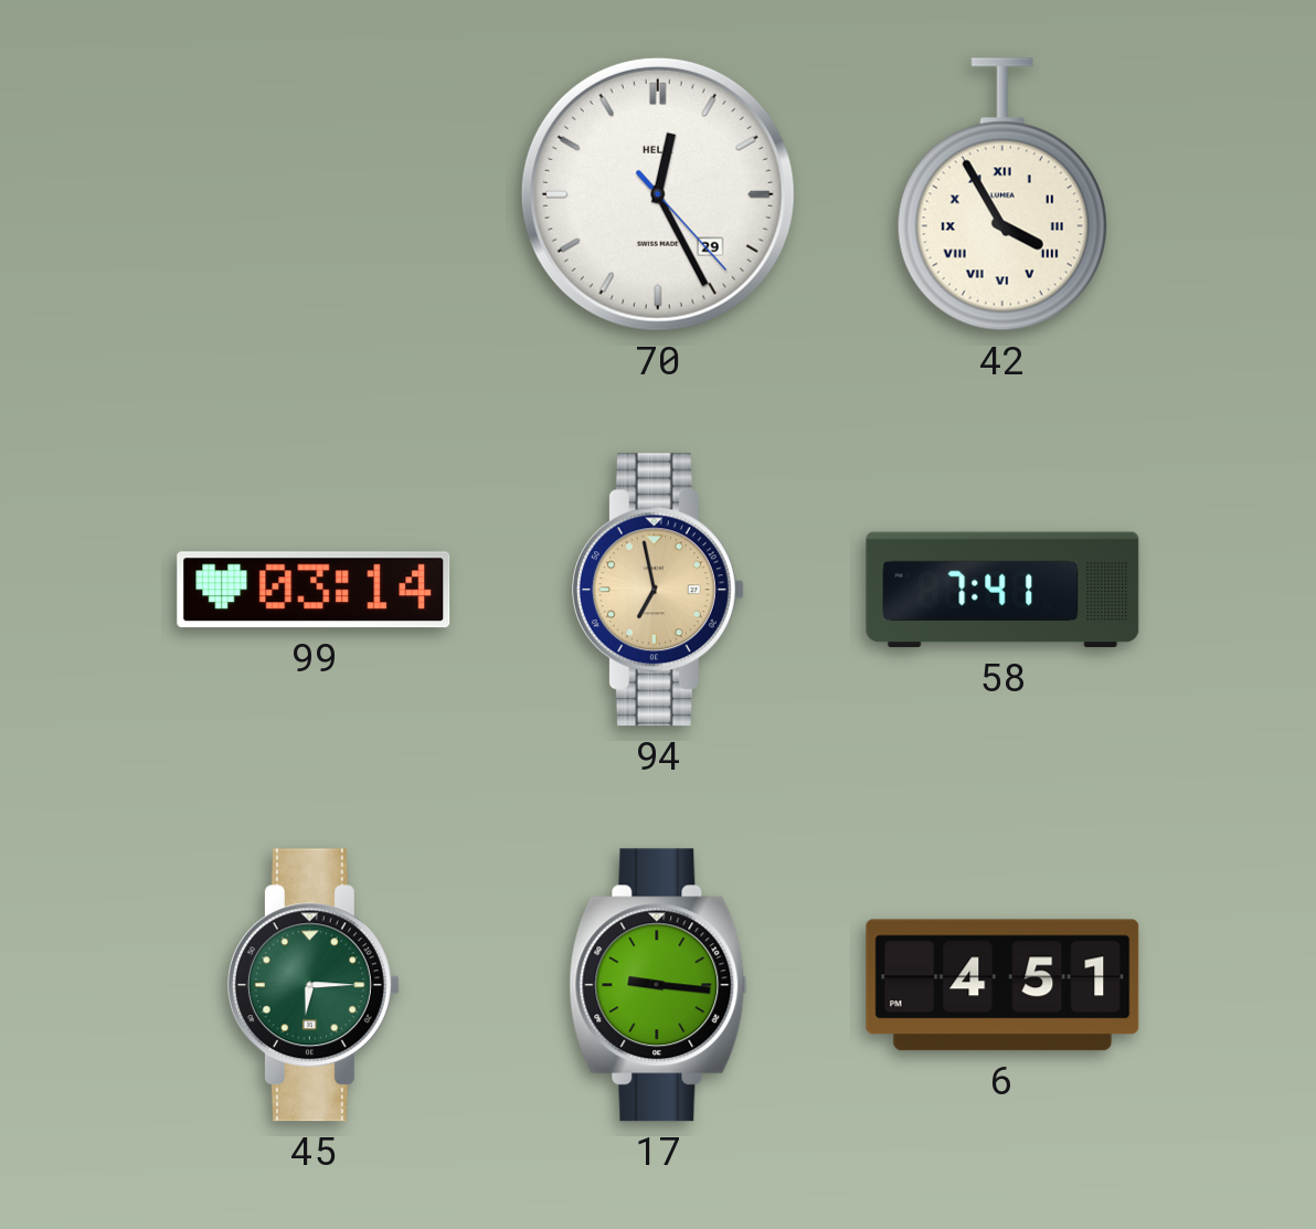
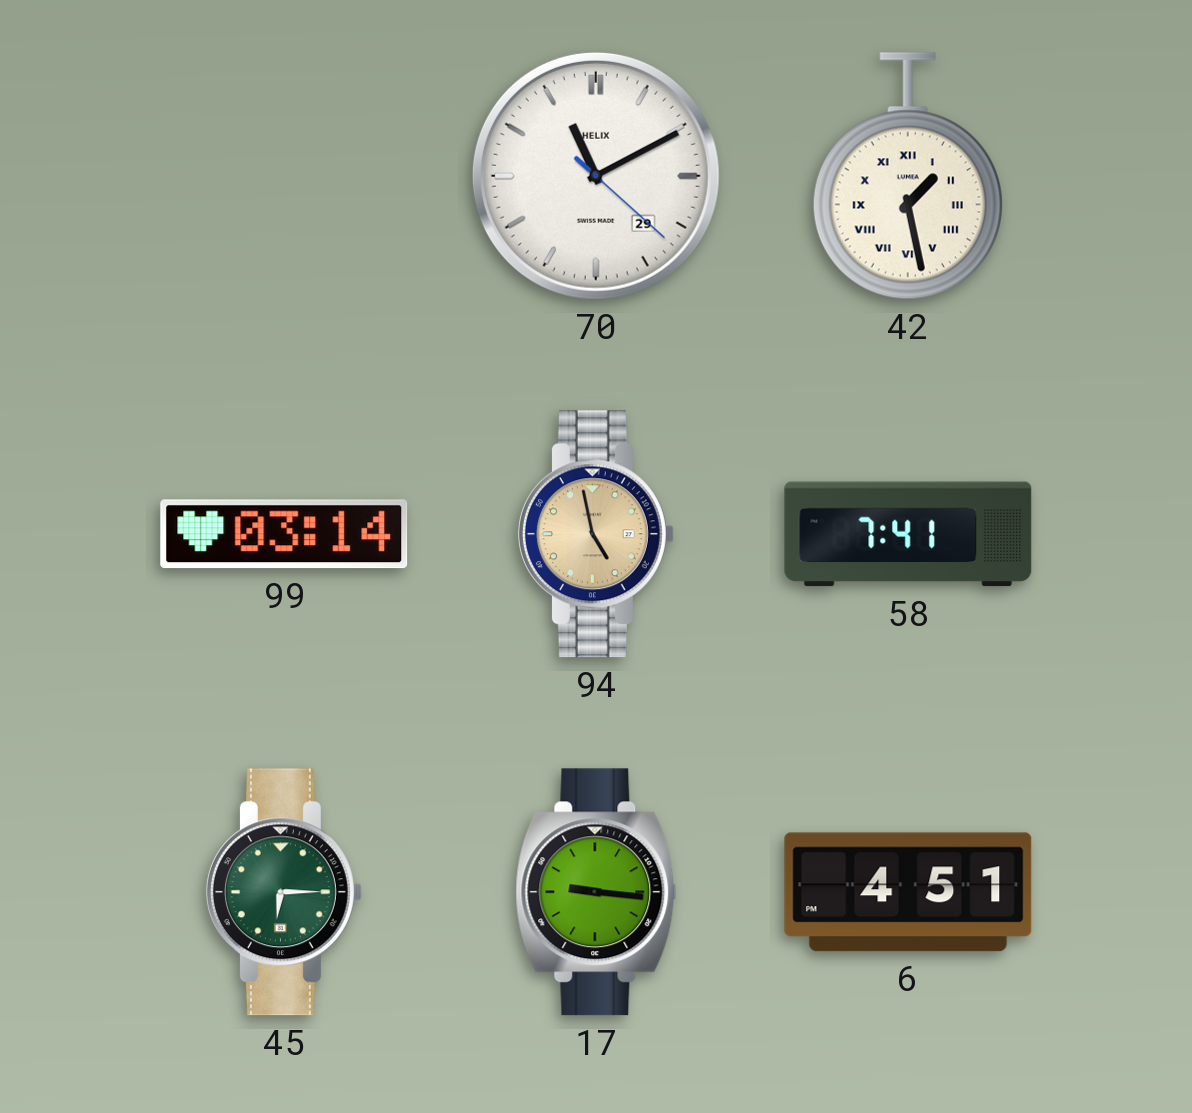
70: 12:25 -> 11:10
42: 3:55 -> 1:28
94: 6:58 -> 4:58
